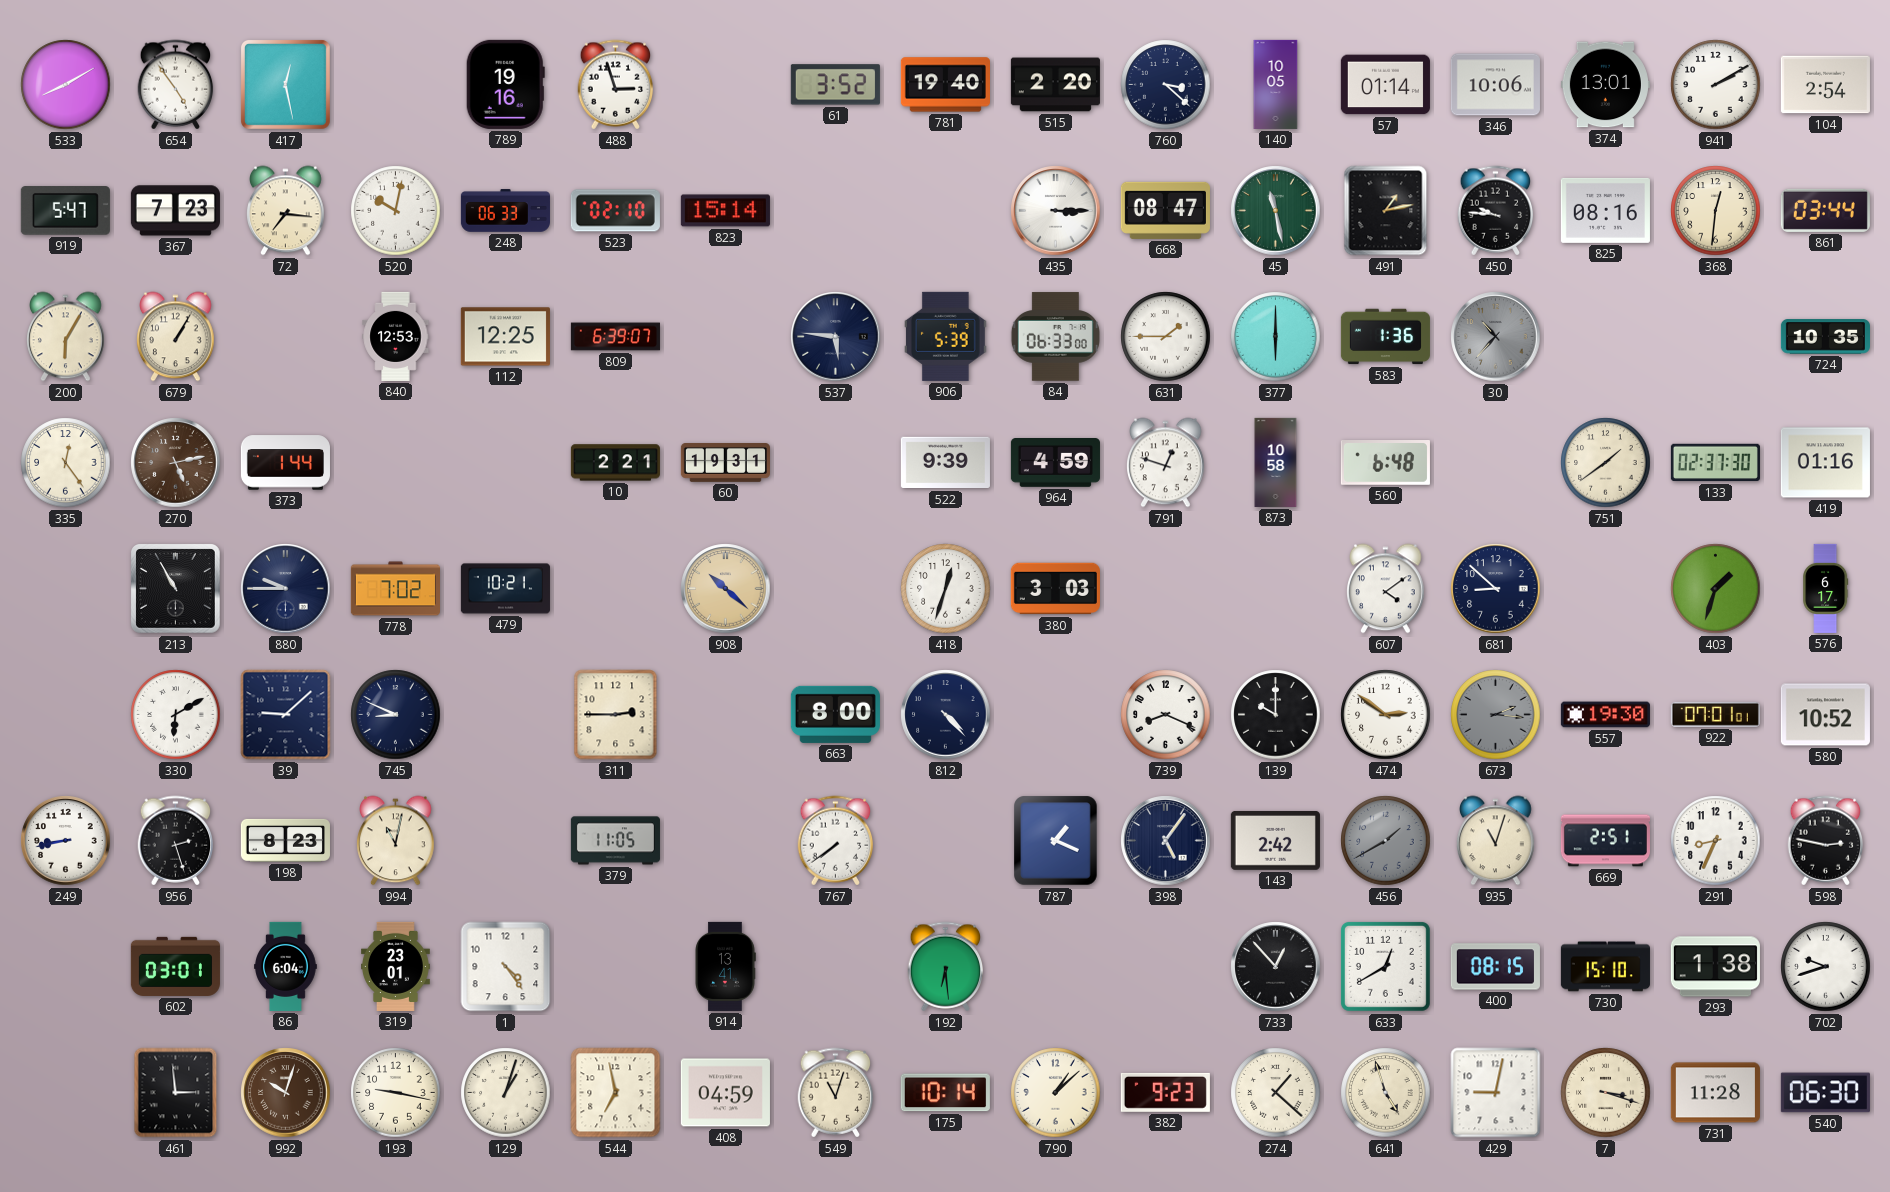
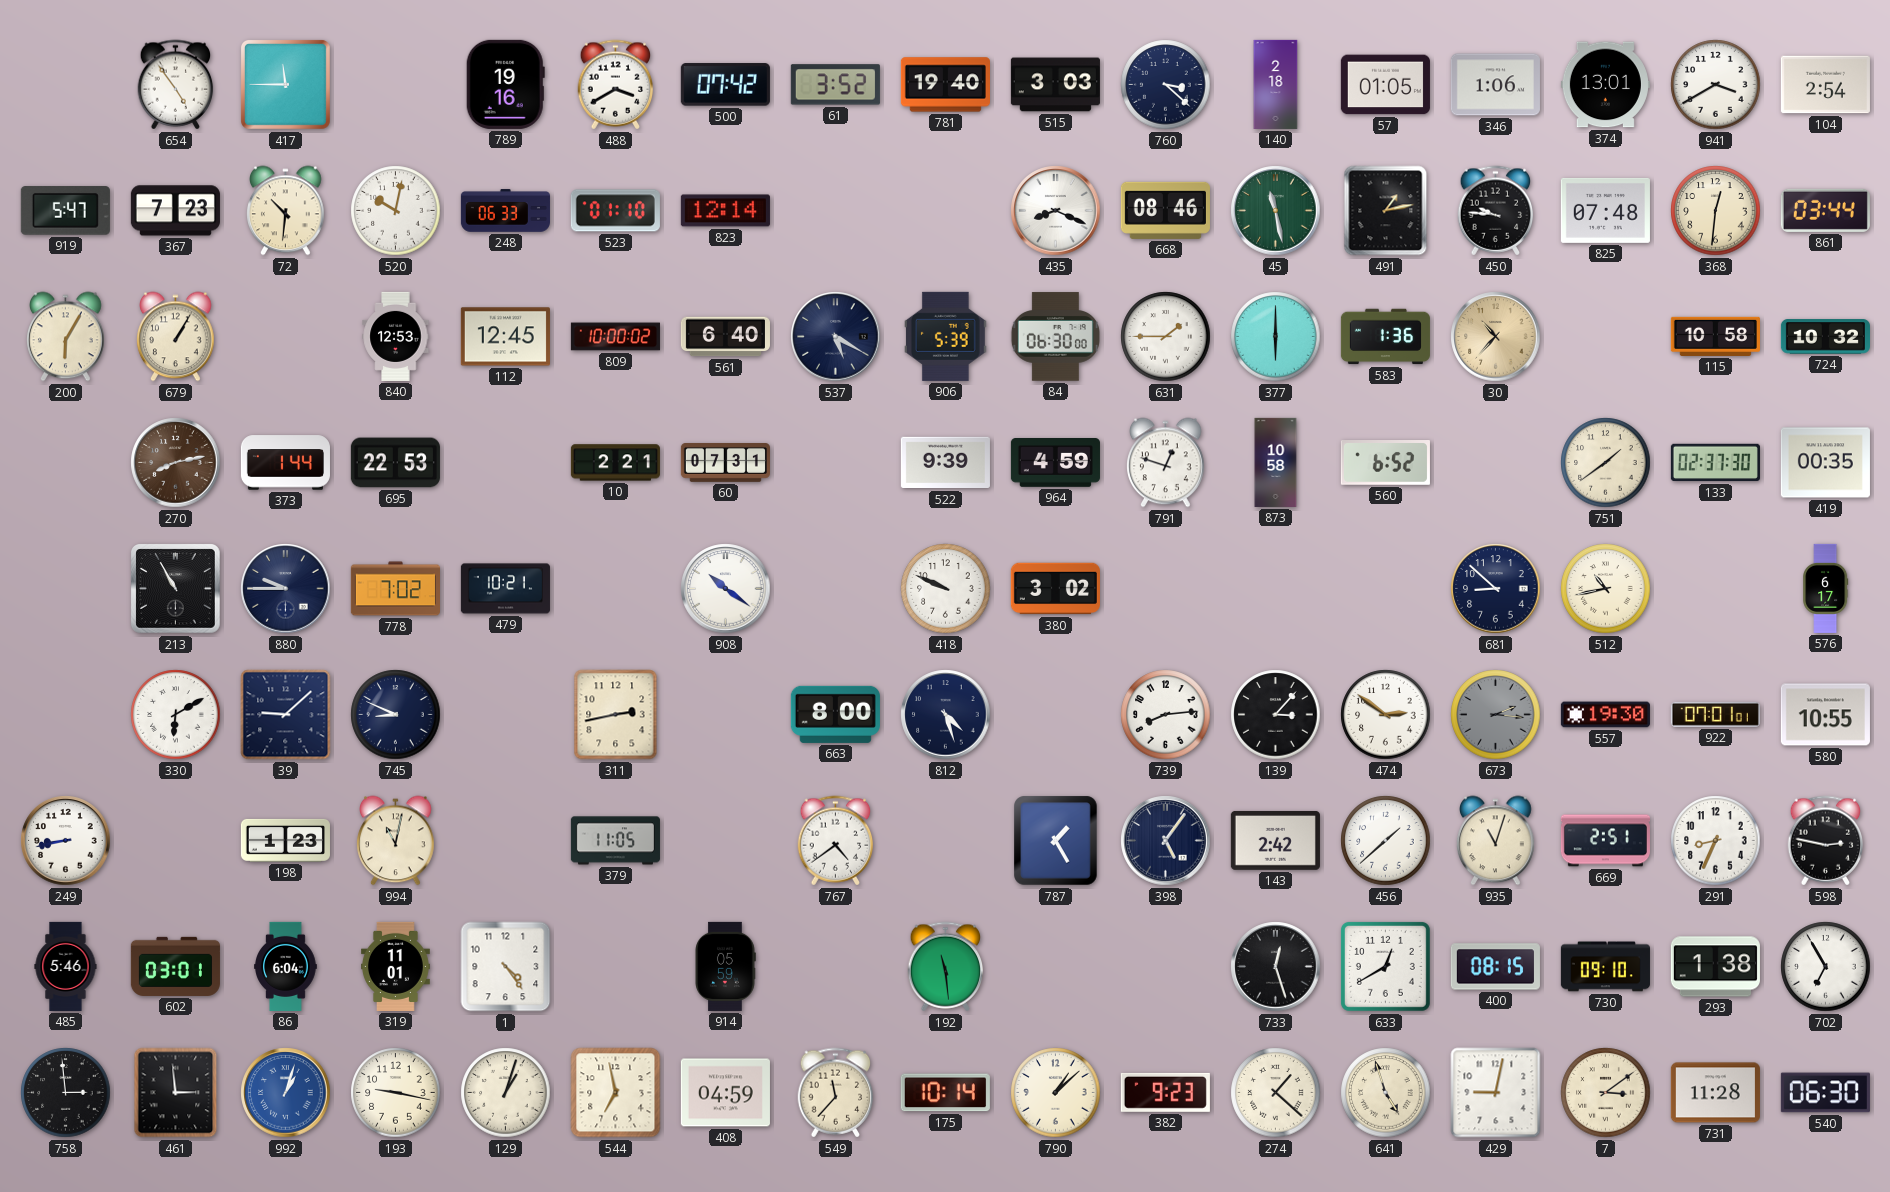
533: 8:10 -> none
417: 12:28 -> 11:45
488: 2:57 -> 3:40
500: none -> 07:42
515: 2:20 -> 3:03
140: 10:05 -> 2:18
57: 01:14 -> 01:05
346: 10:06 -> 1:06
941: 2:10 -> 3:40
72: 7:16 -> 10:31
523: 02:10 -> 01:10
823: 15:14 -> 12:14
435: 3:15 -> 8:19
668: 08:47 -> 08:46
825: 08:16 -> 07:48
112: 12:25 -> 12:45
809: 6:39 -> 10:00
561: none -> 6:40
537: 5:46 -> 5:20
84: 06:33 -> 06:30
30 dial: grey -> champagne
115: none -> 10:58
724: 10:35 -> 10:32
335: 12:24 -> none
270: 5:13 -> 8:13
695: none -> 22:53
60: 19:31 -> 07:31
560: 6:48 -> 6:52
419: 01:16 -> 00:35
908: 10:22 -> 10:21
908 dial: champagne -> white
418: 12:33 -> 9:49
380: 3:03 -> 3:02
607: 4:09 -> none
512: none -> 10:43
403: 1:33 -> none
311: 2:45 -> 2:43
812: 4:23 -> 4:27
739: 8:19 -> 8:14
139: 10:00 -> 3:07
580: 10:52 -> 10:55
956: 2:27 -> none
198: 8:23 -> 1:23
767: 7:39 -> 4:39
787: 1:19 -> 1:25
456: 1:40 -> 1:38
456 dial: grey -> white
485: none -> 5:46
319: 23:01 -> 11:01
914: 13:41 -> 05:59
192: 6:29 -> 11:29
733: 12:53 -> 12:27
730: 15:10 -> 09:10
702: 9:42 -> 6:55
758: none -> 2:59
992: 10:03 -> 1:03
992 dial: brown -> blue
549: 11:03 -> 11:37
7: 3:18 -> 3:09
